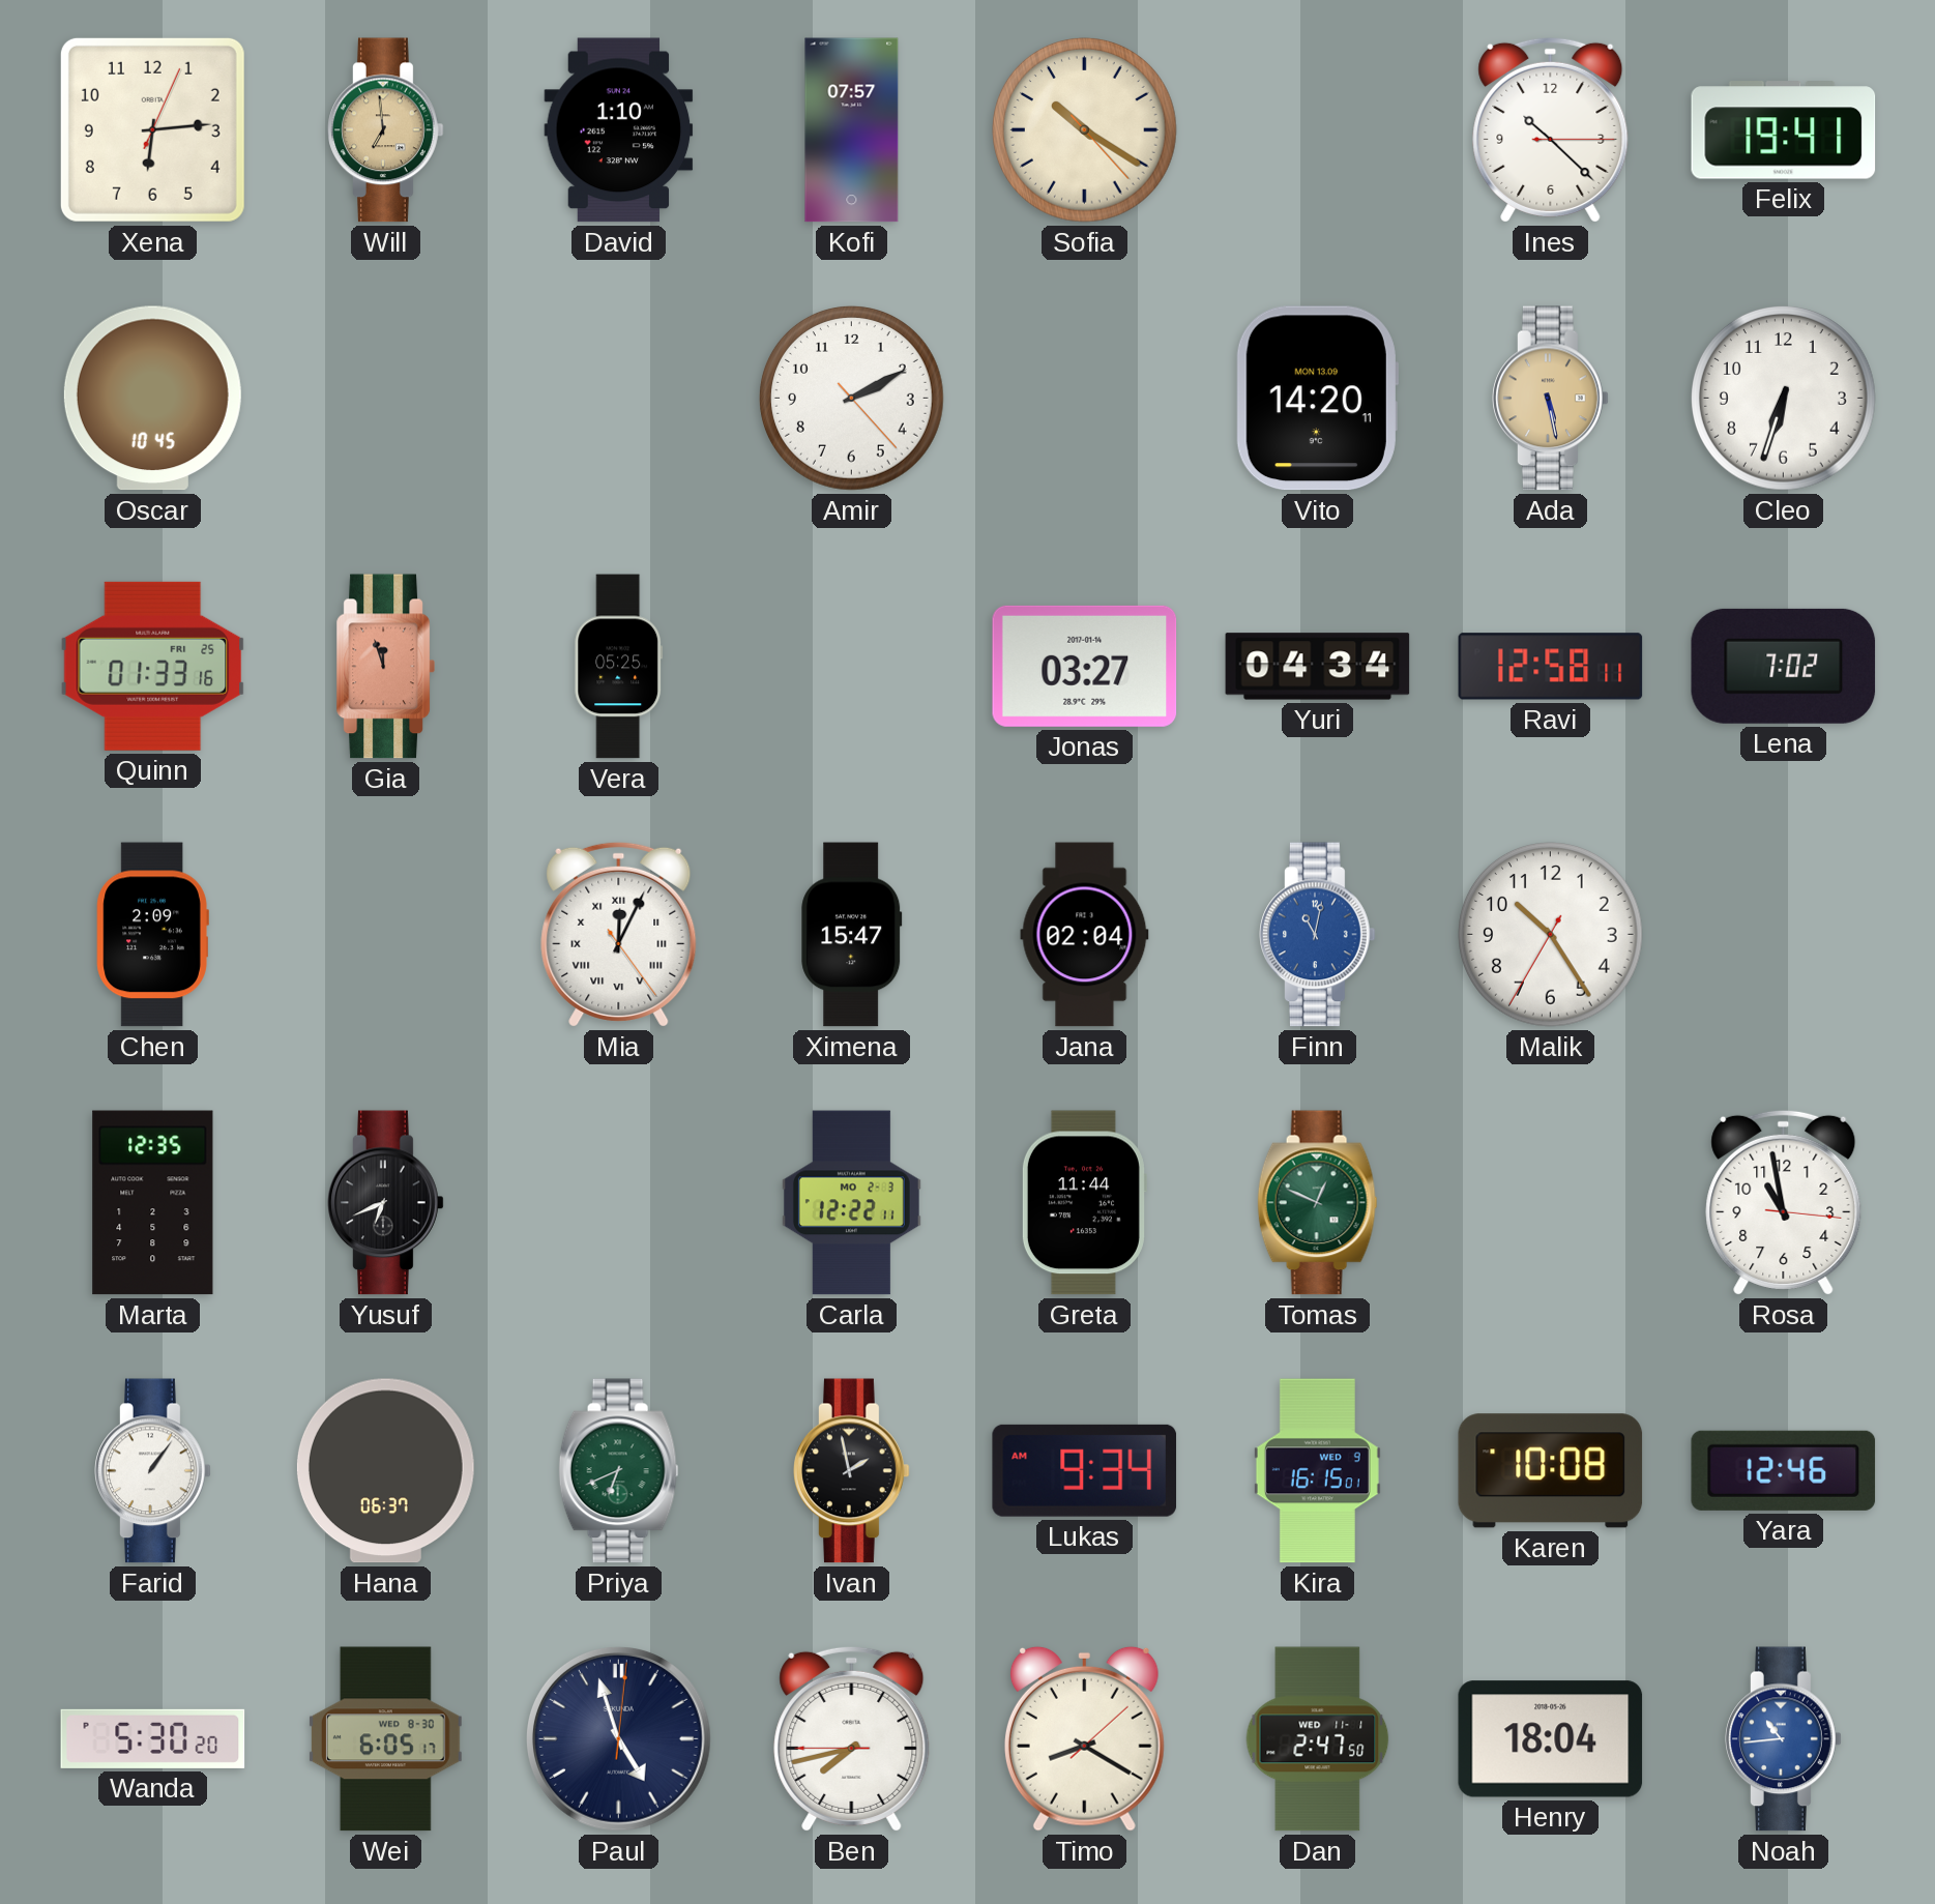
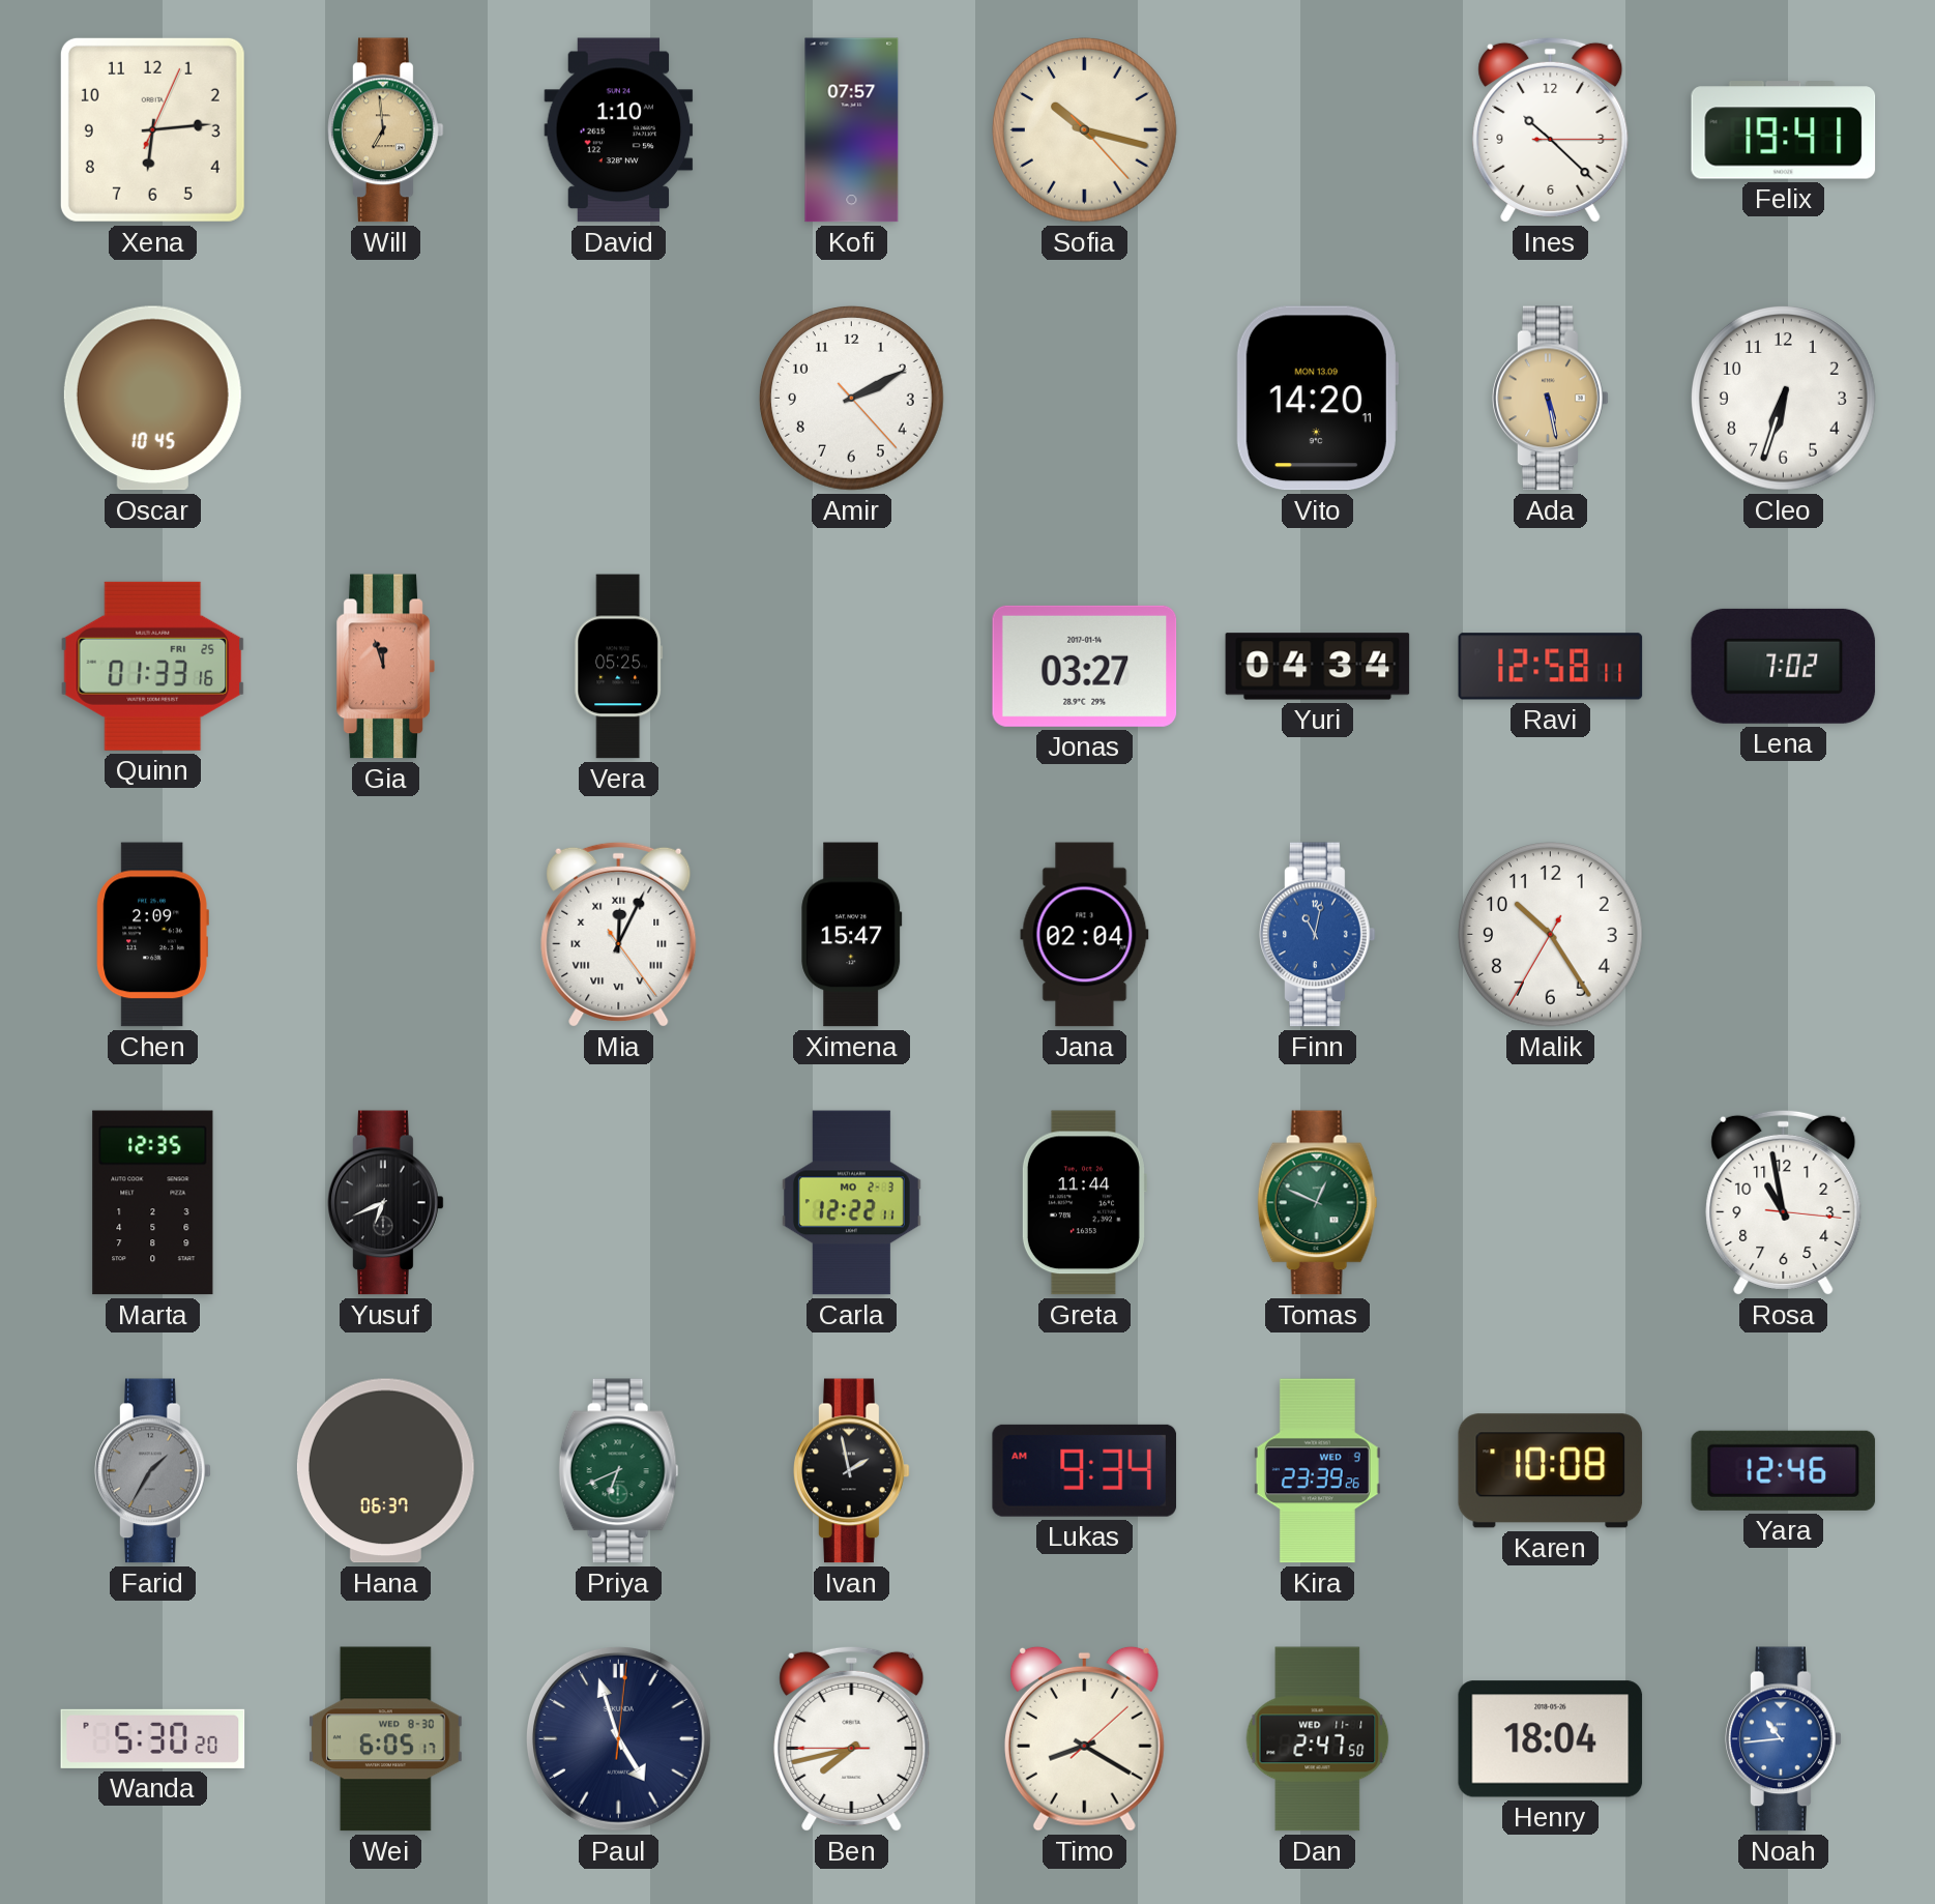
Sofia: 10:20 -> 10:17
Farid: 1:06 -> 1:35
Farid dial: white -> grey
Kira: 16:15 -> 23:39
